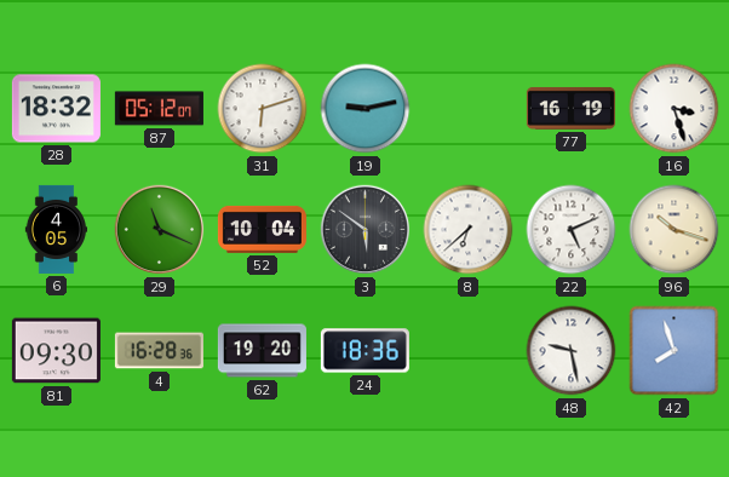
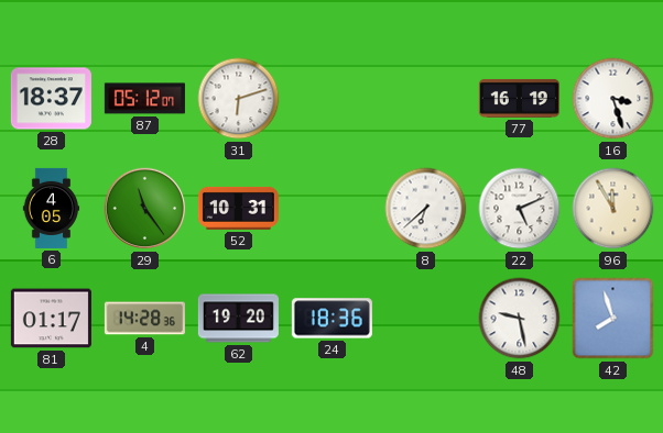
28: 18:32 -> 18:37
19: 9:13 -> none
29: 11:19 -> 11:24
52: 10:04 -> 10:31
3: 5:51 -> none
96: 10:18 -> 11:55
81: 09:30 -> 01:17
4: 16:28 -> 14:28
